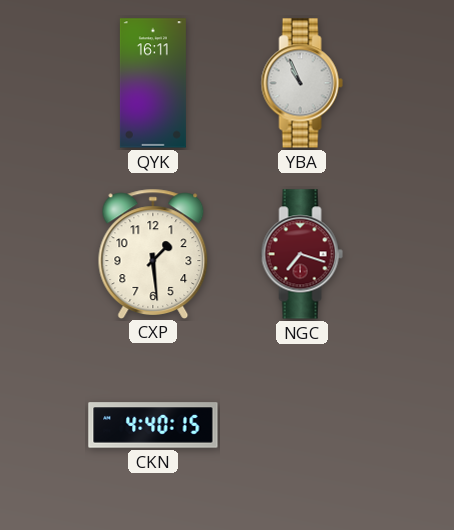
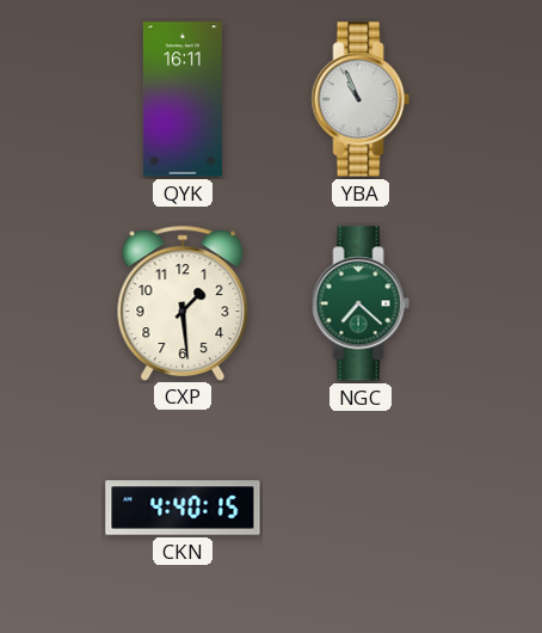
NGC: 7:18 -> 7:22
NGC dial: burgundy -> green
